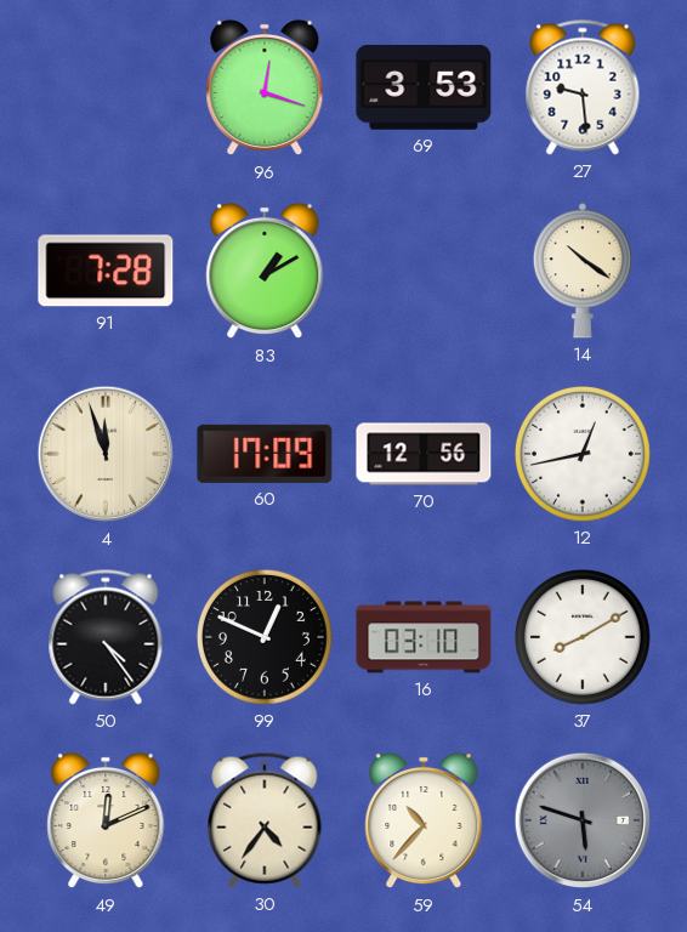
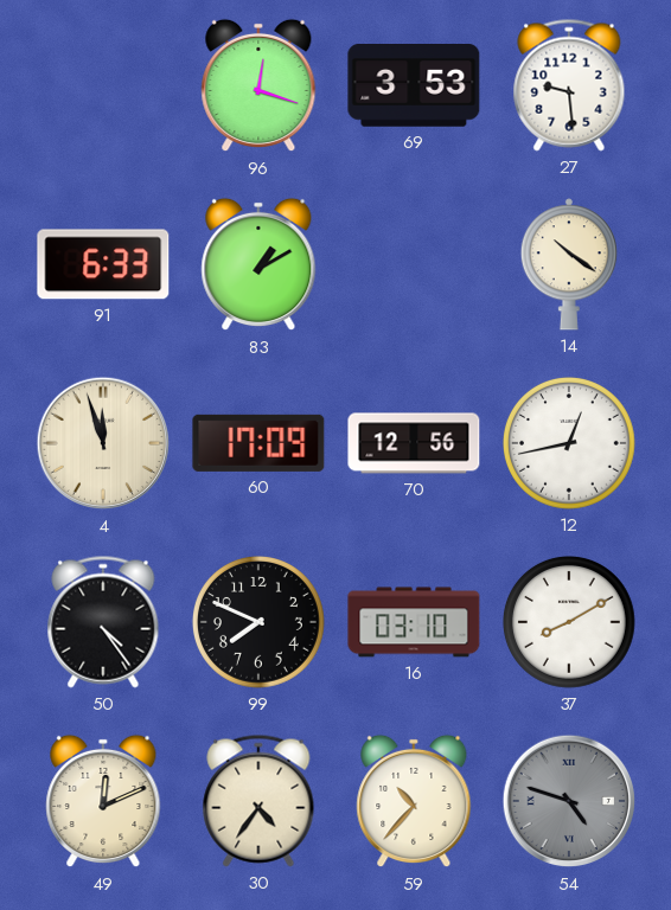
91: 7:28 -> 6:33
99: 12:49 -> 7:49
54: 5:48 -> 4:48
